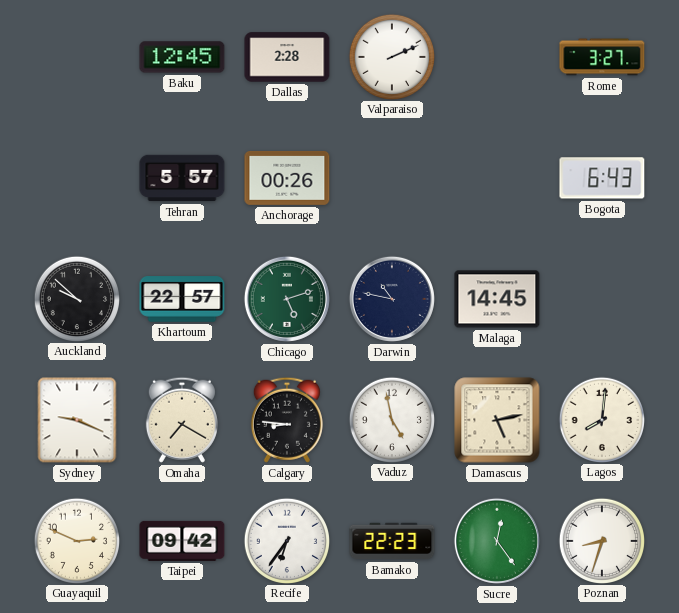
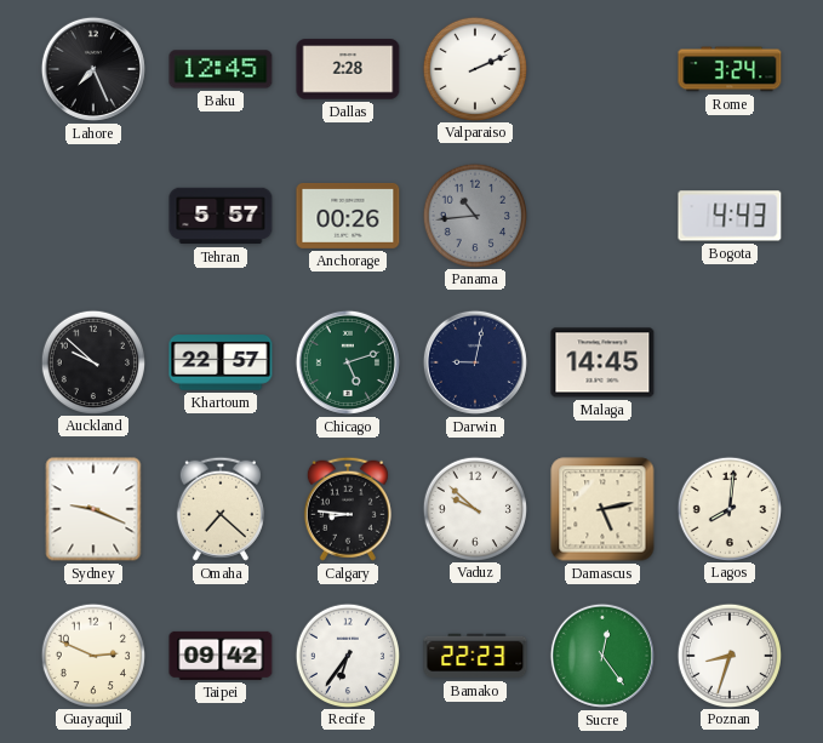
Lahore: none -> 7:26
Rome: 3:27 -> 3:24
Panama: none -> 10:44
Bogota: 6:43 -> 4:43
Darwin: 10:47 -> 9:02
Omaha: 7:20 -> 7:22
Vaduz: 4:58 -> 9:52
